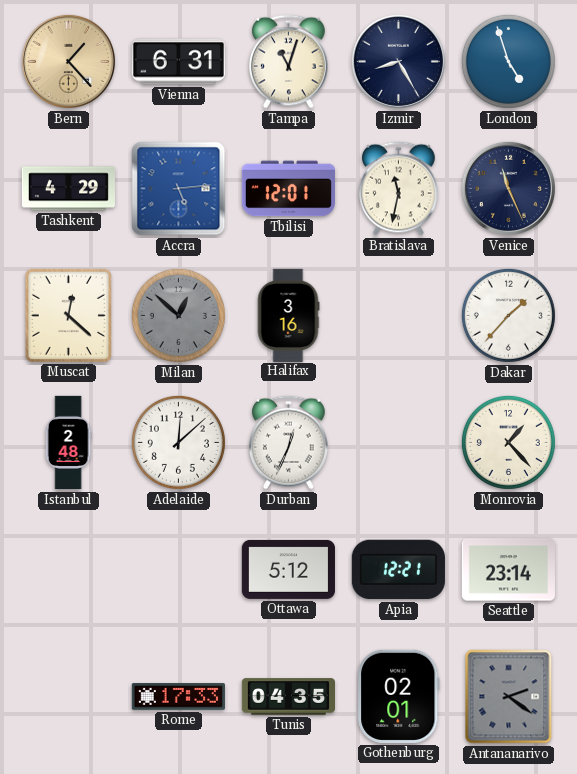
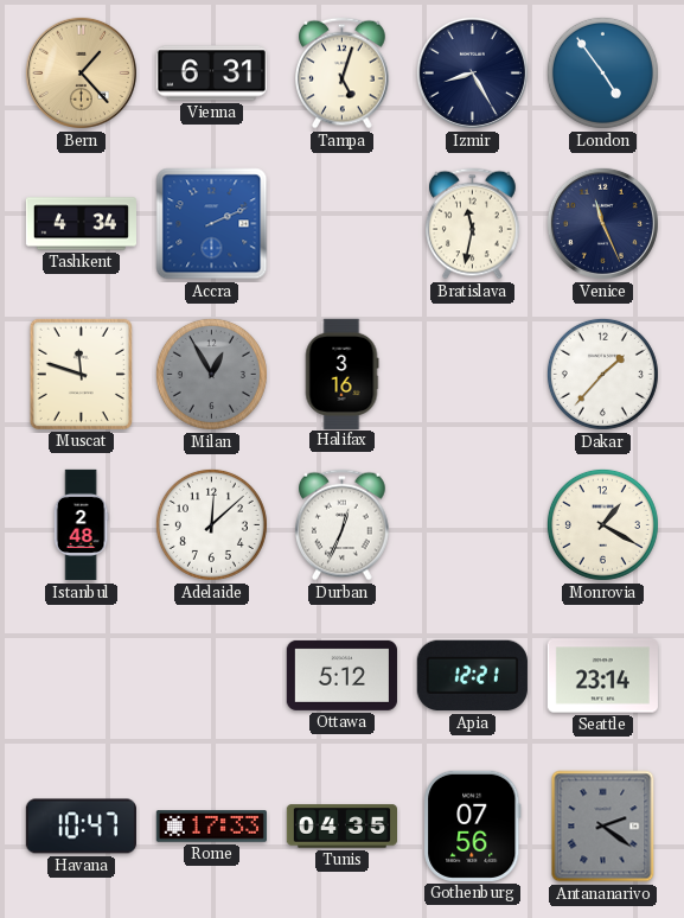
Tampa: 11:03 -> 5:03
London: 4:57 -> 4:54
Tashkent: 4:29 -> 4:34
Accra: 5:14 -> 2:11
Tbilisi: 12:01 -> none
Muscat: 12:22 -> 11:48
Milan: 12:52 -> 12:55
Monrovia: 1:23 -> 1:20
Havana: none -> 10:47
Gothenburg: 02:01 -> 07:56
